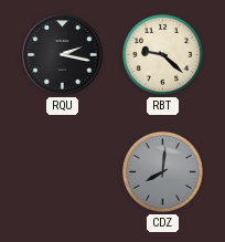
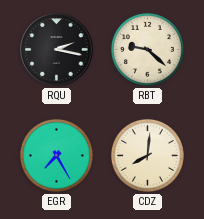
EGR: none -> 7:25
CDZ dial: grey -> cream
